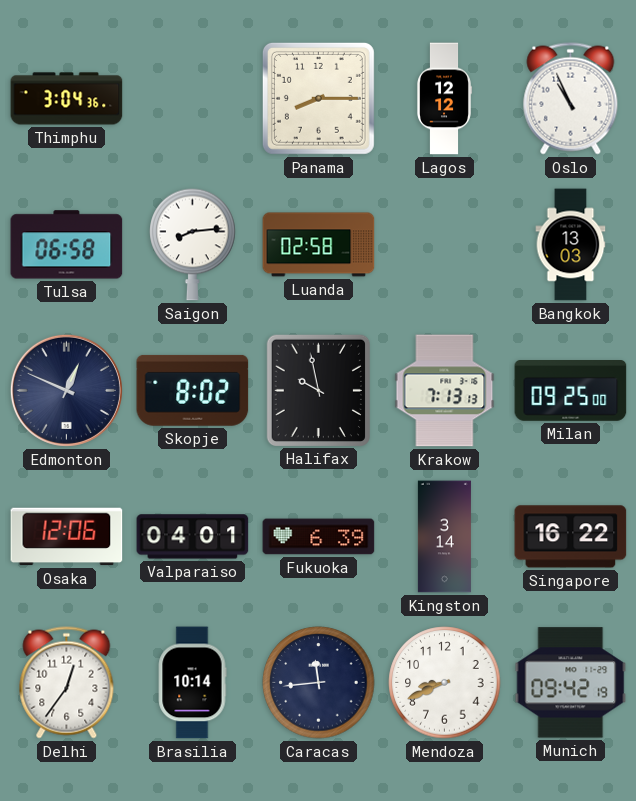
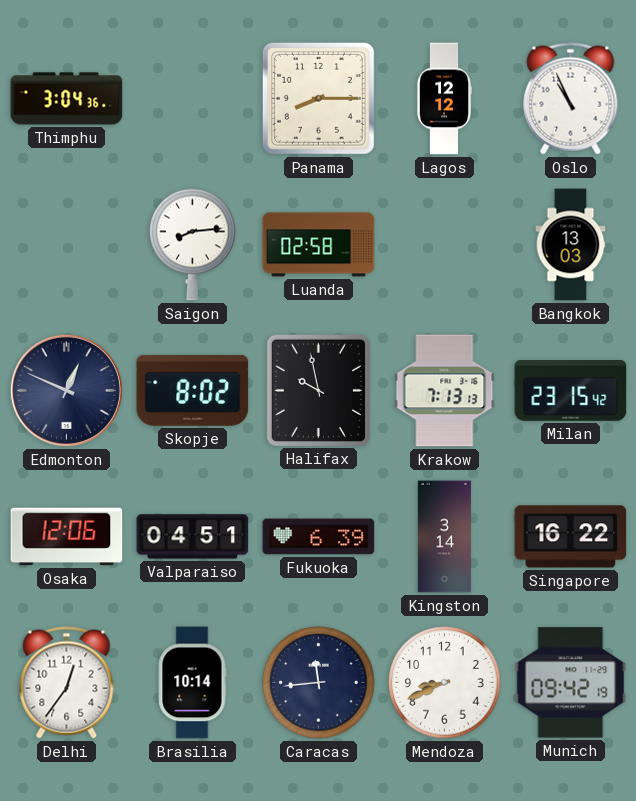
Tulsa: 06:58 -> none
Milan: 09:25 -> 23:15
Valparaiso: 04:01 -> 04:51
